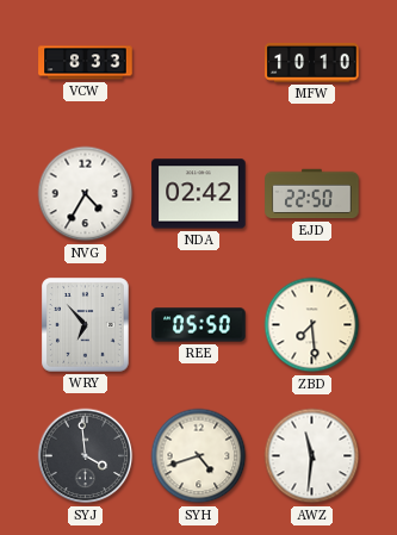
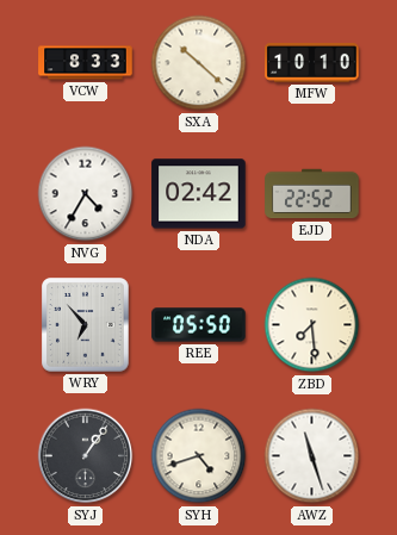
SXA: none -> 10:22
EJD: 22:50 -> 22:52
SYJ: 3:59 -> 1:06
AWZ: 11:31 -> 11:27
